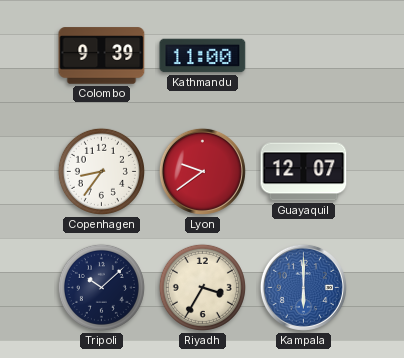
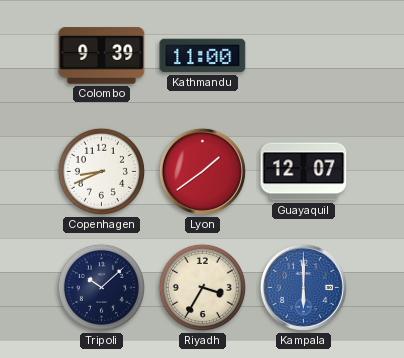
Copenhagen: 8:36 -> 8:41
Lyon: 9:39 -> 1:39
